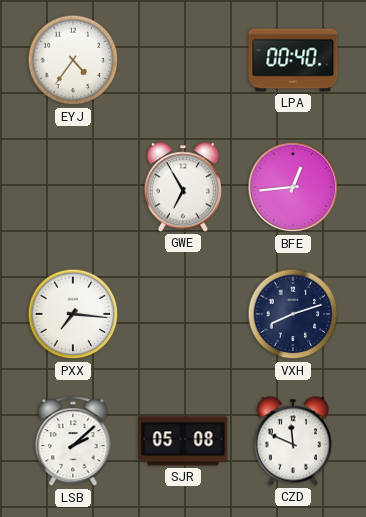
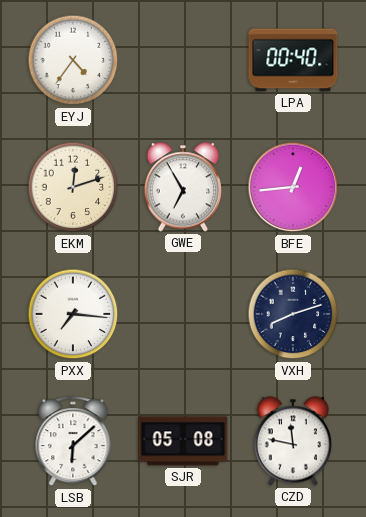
EKM: none -> 12:12
LSB: 2:08 -> 6:08
CZD: 11:49 -> 11:47
